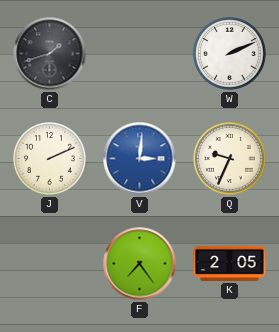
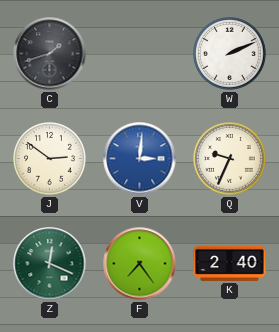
J: 2:11 -> 2:51
Z: none -> 12:19
K: 2:05 -> 2:40
